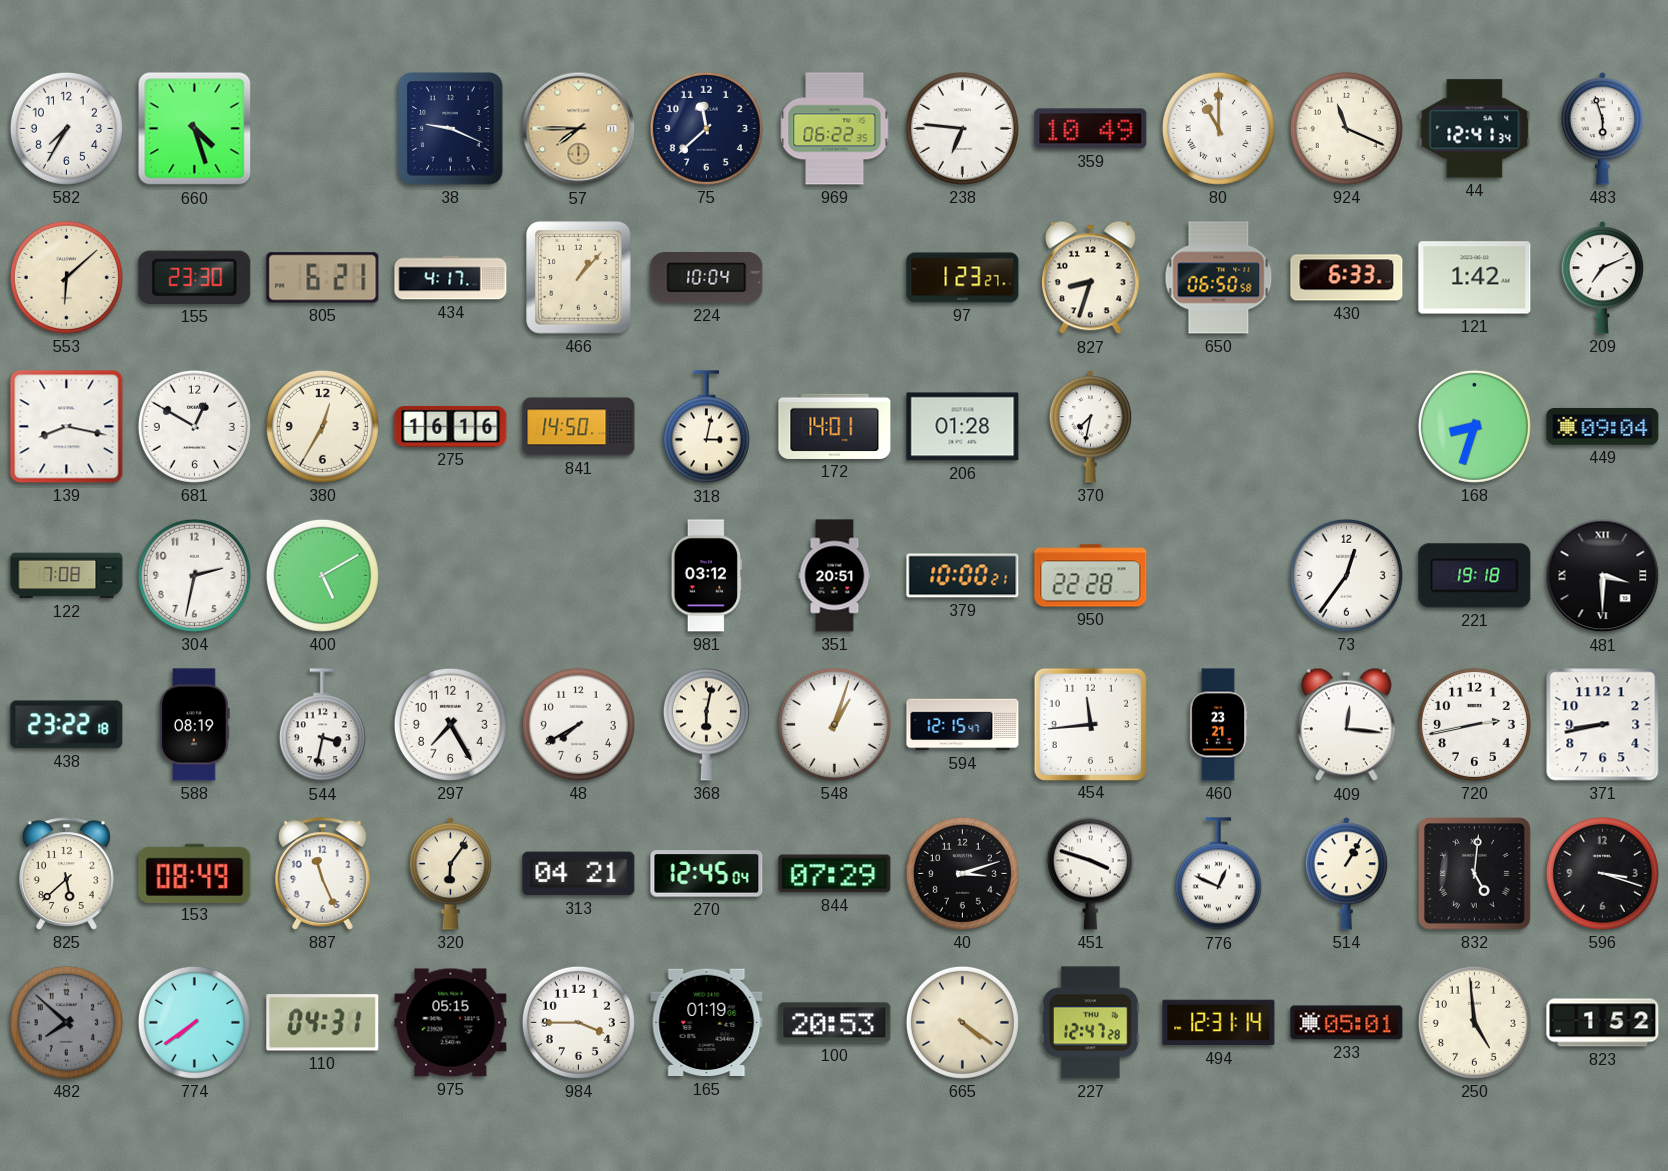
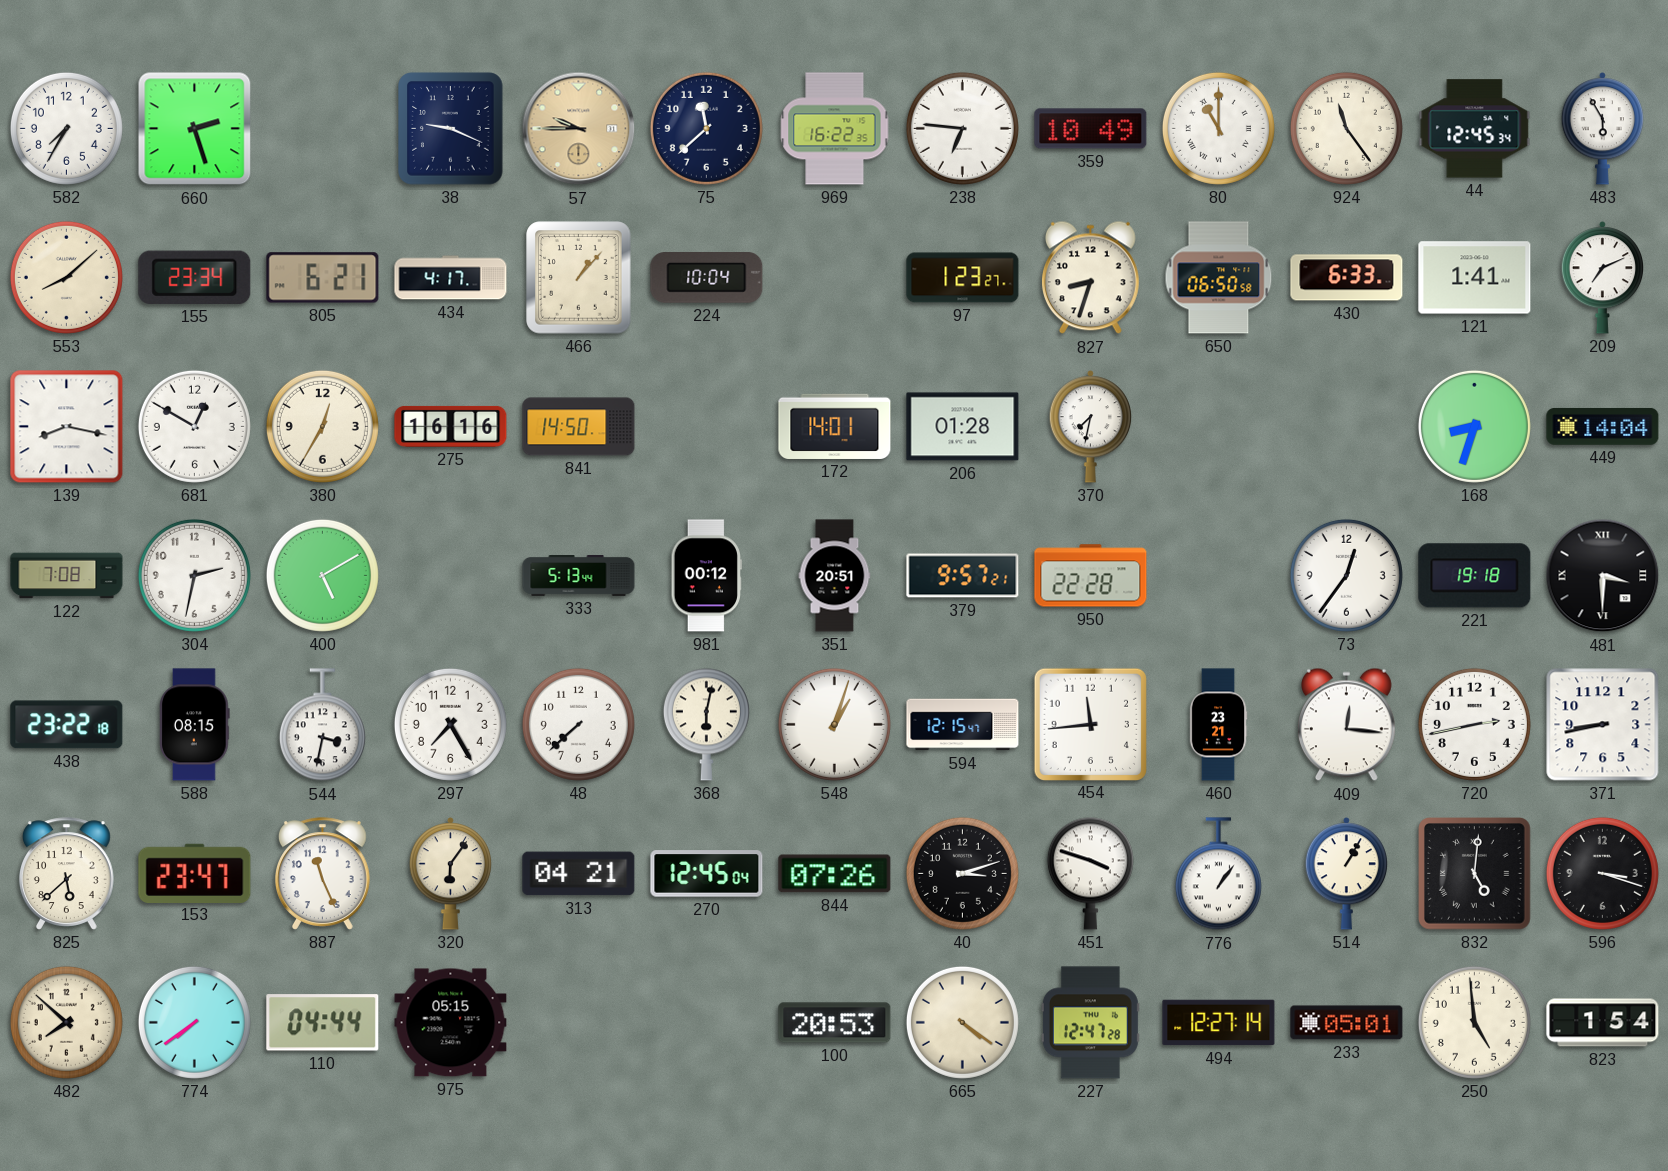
660: 4:27 -> 2:27
57: 7:45 -> 9:45
969: 06:22 -> 16:22
924: 11:19 -> 11:24
44: 12:41 -> 12:45
483: 5:57 -> 5:55
553: 6:08 -> 8:08
155: 23:30 -> 23:34
121: 1:42 -> 1:41
318: 3:02 -> none
449: 09:04 -> 14:04
333: none -> 5:13
981: 03:12 -> 00:12
379: 10:00 -> 9:57
588: 08:19 -> 08:15
48: 7:40 -> 7:38
153: 08:49 -> 23:47
844: 07:29 -> 07:26
776: 12:49 -> 1:06
482 dial: grey -> cream
110: 04:31 -> 04:44
984: 3:45 -> none
165: 01:19 -> none
494: 12:31 -> 12:27
823: 1:52 -> 1:54
